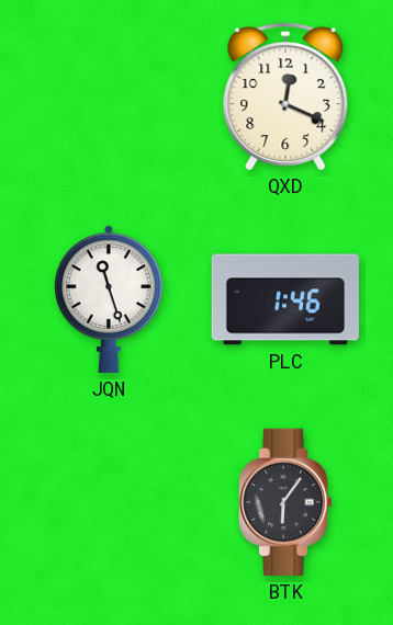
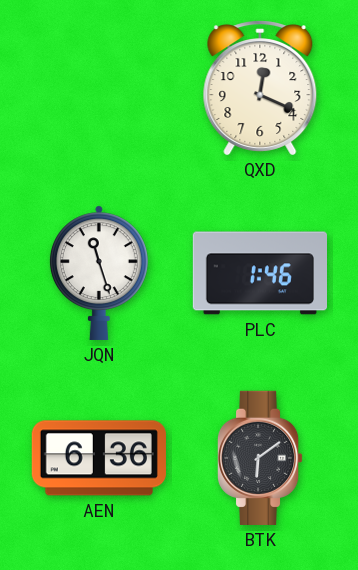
AEN: none -> 6:36
BTK: 6:06 -> 6:09
